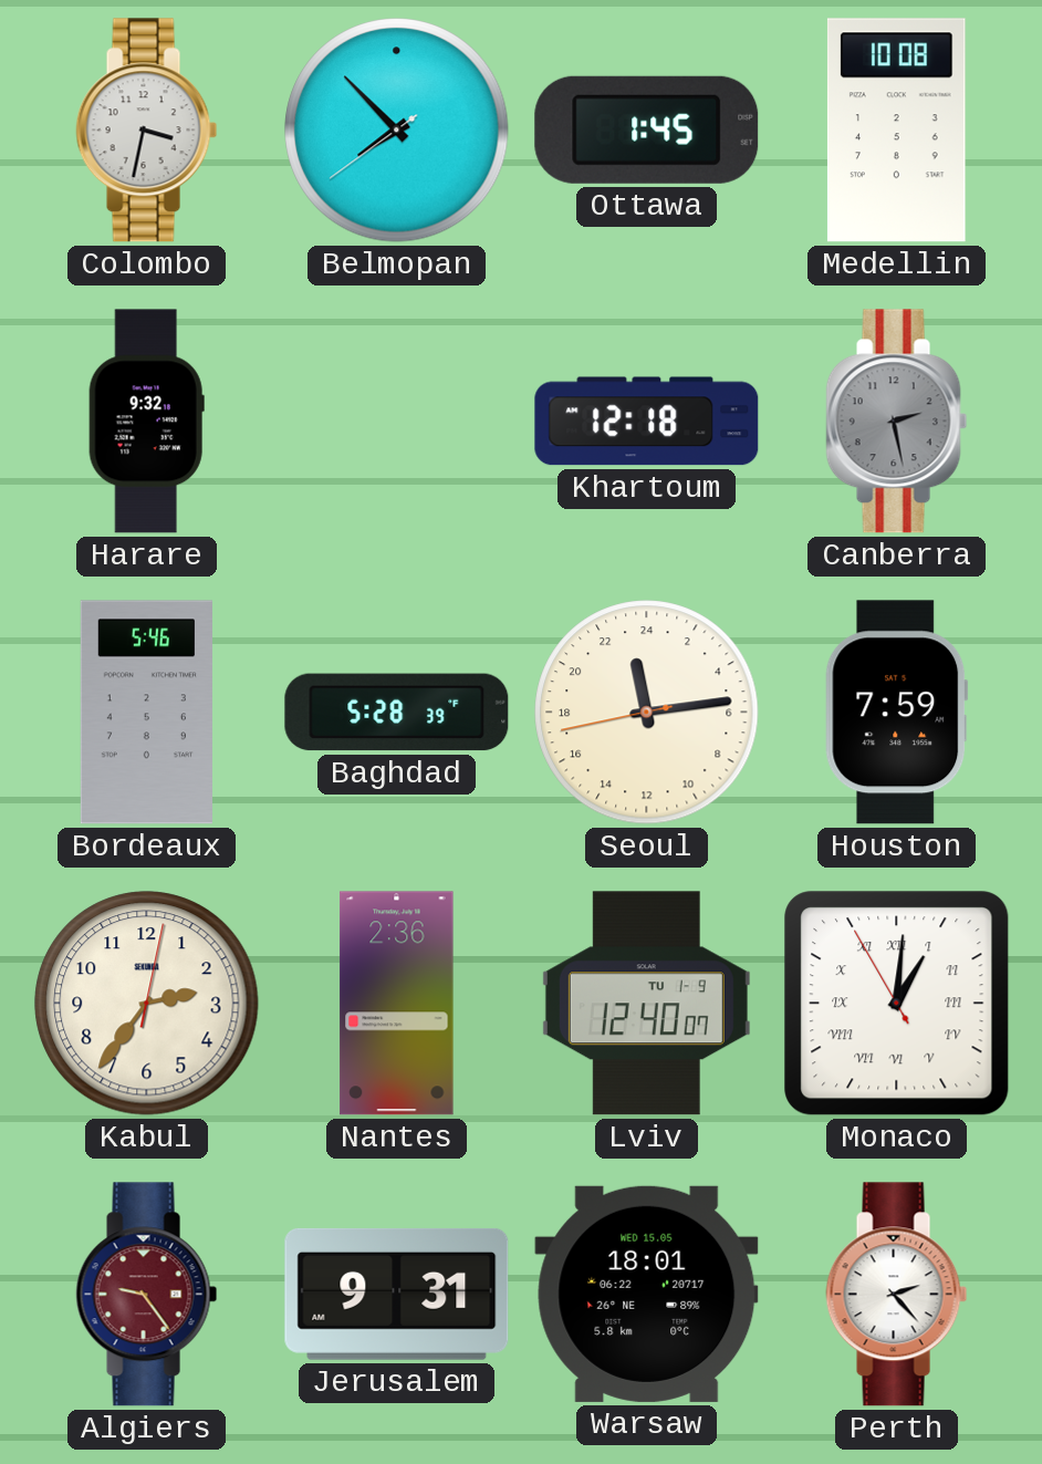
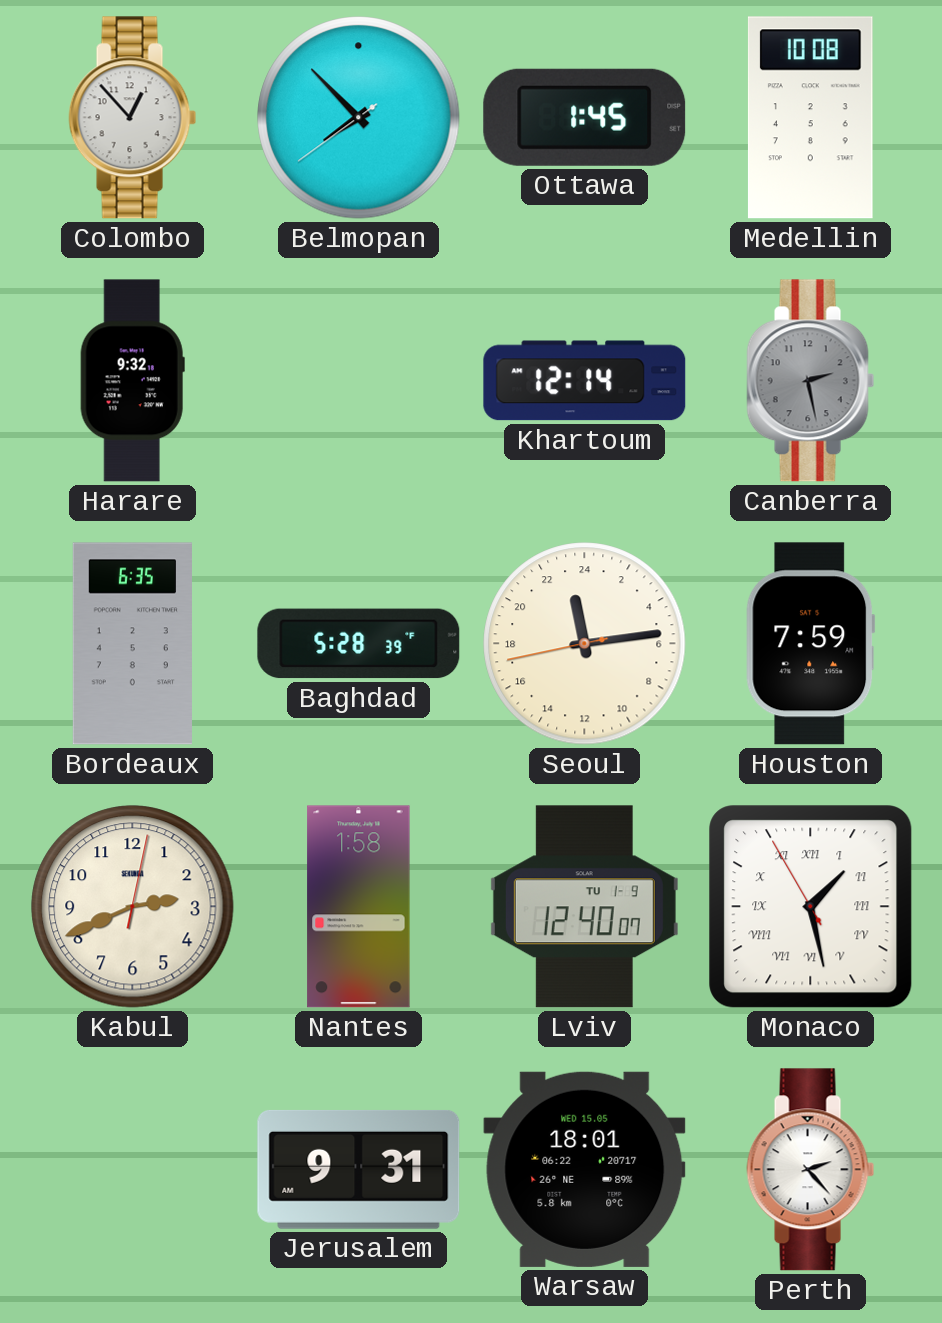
Colombo: 3:32 -> 12:53
Khartoum: 12:18 -> 12:14
Bordeaux: 5:46 -> 6:35
Kabul: 2:36 -> 2:41
Nantes: 2:36 -> 1:58
Monaco: 1:00 -> 1:27
Algiers: 9:24 -> none
